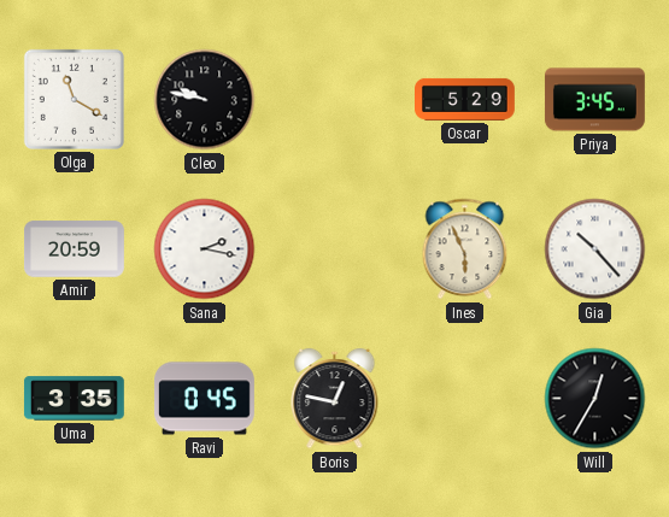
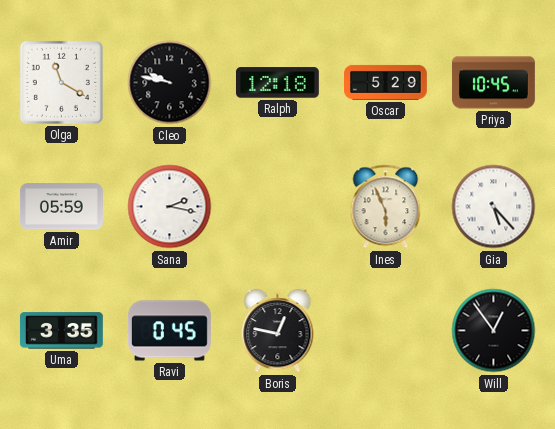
Ralph: none -> 12:18
Priya: 3:45 -> 10:45
Amir: 20:59 -> 05:59
Gia: 10:23 -> 5:23
Will: 12:35 -> 12:54
